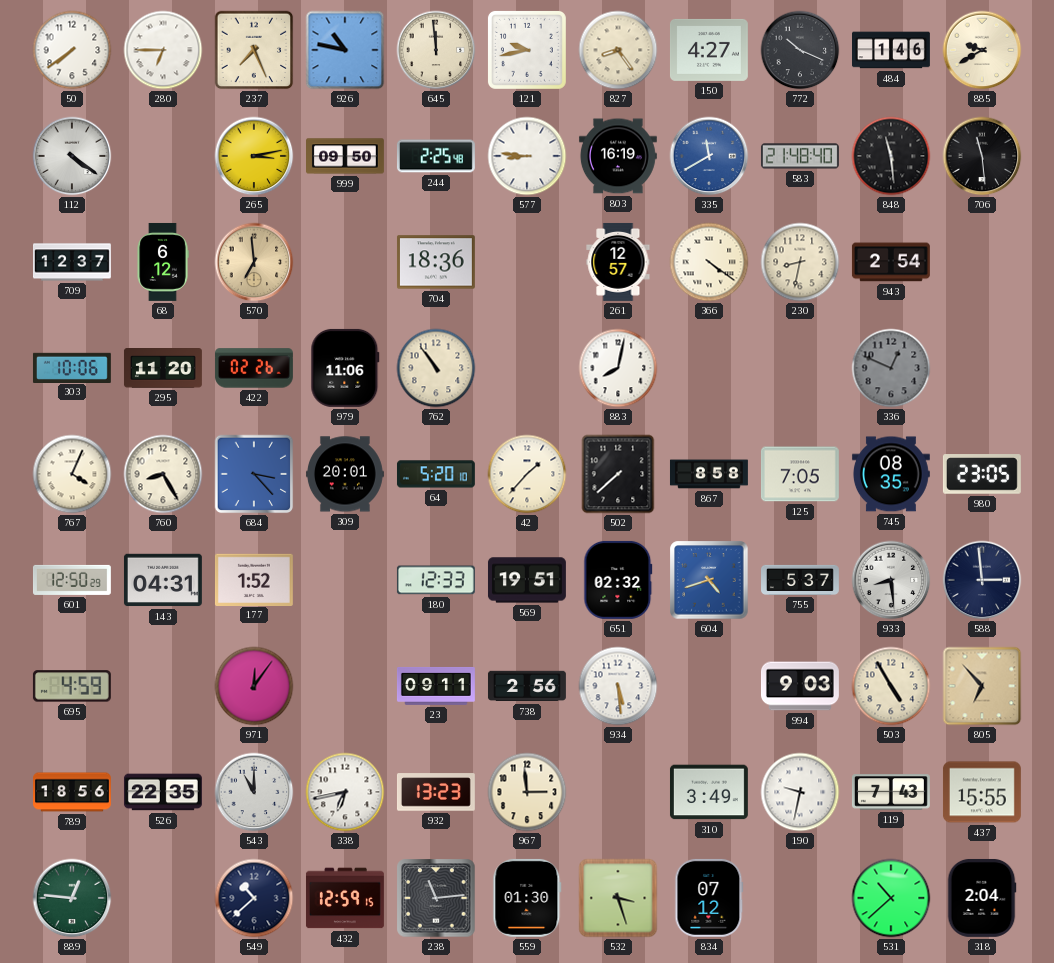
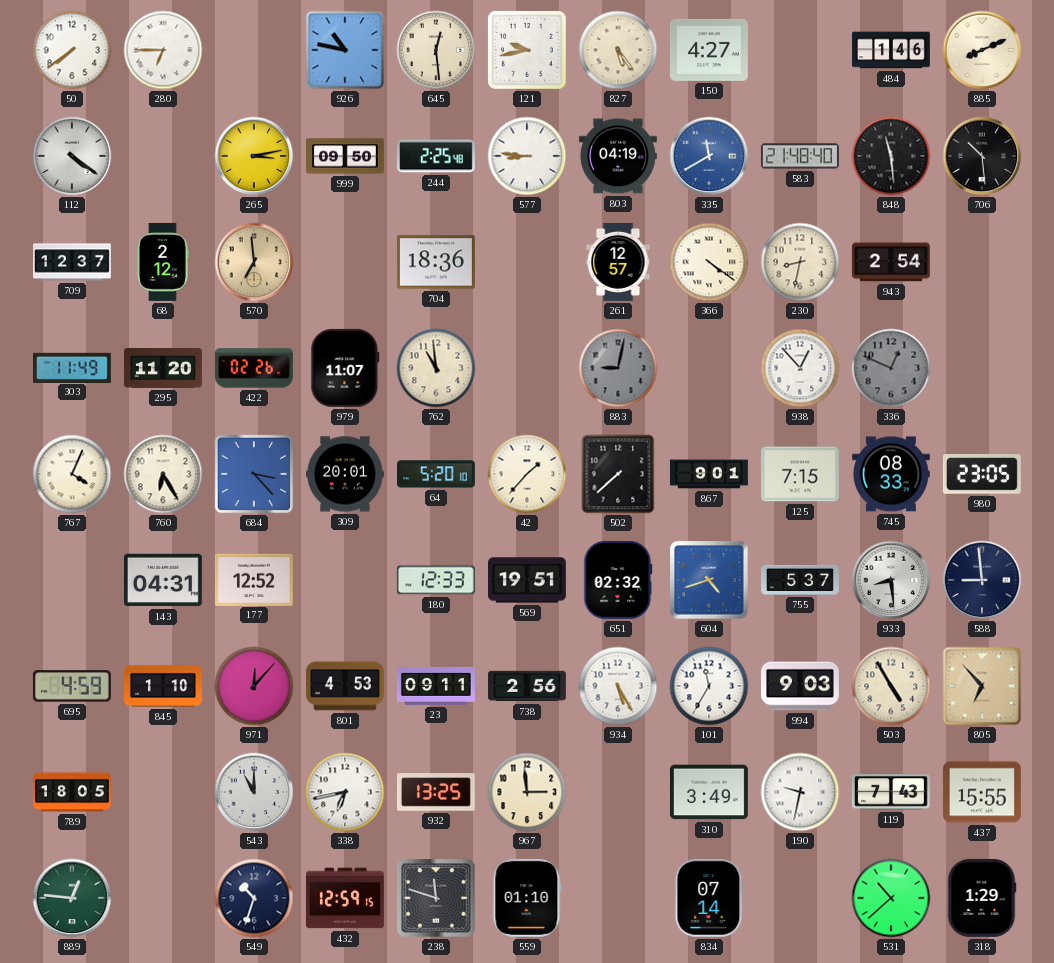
237: 7:26 -> none
645: 11:59 -> 12:29
827: 8:24 -> 5:24
772: 10:19 -> none
885: 9:40 -> 8:11
803: 16:19 -> 04:19
706: 11:29 -> 10:29
68: 6:12 -> 2:12
303: 10:06 -> 11:49
979: 11:06 -> 11:07
762: 10:54 -> 10:59
883: 8:02 -> 9:02
883 dial: white -> grey
938: none -> 12:53
760: 8:25 -> 6:25
867: 8:58 -> 9:01
125: 7:05 -> 7:15
745: 08:35 -> 08:33
601: 12:50 -> none
177: 1:52 -> 12:52
588: 2:59 -> 8:59
845: none -> 1:10
971: 12:06 -> 12:07
801: none -> 4:53
934: 5:29 -> 5:25
101: none -> 11:35
789: 18:56 -> 18:05
526: 22:35 -> none
932: 13:23 -> 13:25
549: 10:38 -> 10:33
238: 11:14 -> 11:48
559: 01:30 -> 01:10
532: 3:27 -> none
834: 07:12 -> 07:14
318: 2:04 -> 1:29
